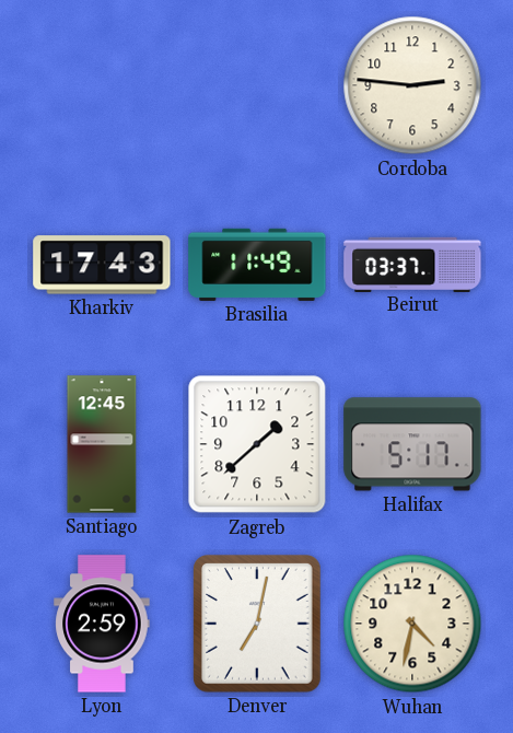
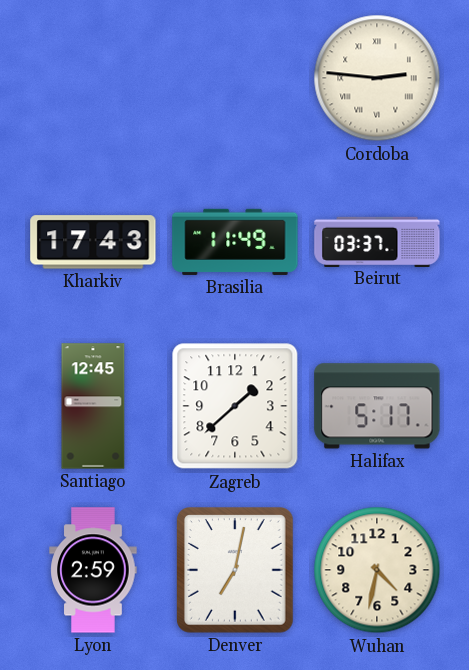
Cordoba numerals: Arabic -> Roman
